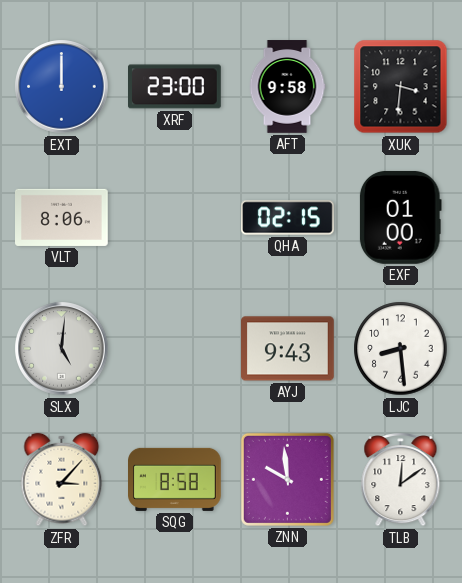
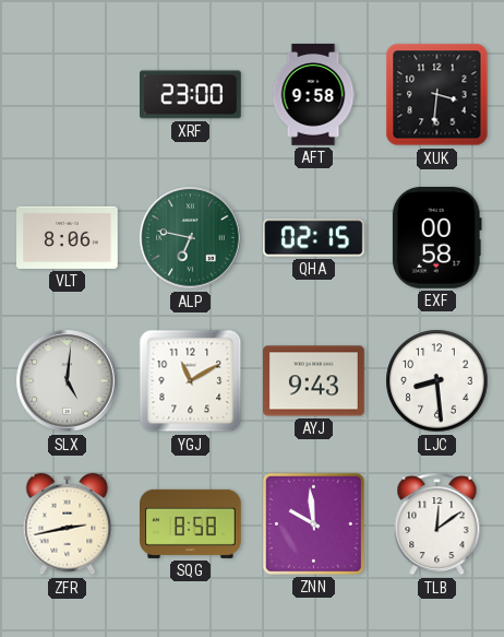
EXT: 12:00 -> none
ALP: none -> 6:47
EXF: 01:00 -> 00:58
YGJ: none -> 11:10
ZFR: 3:07 -> 2:43
